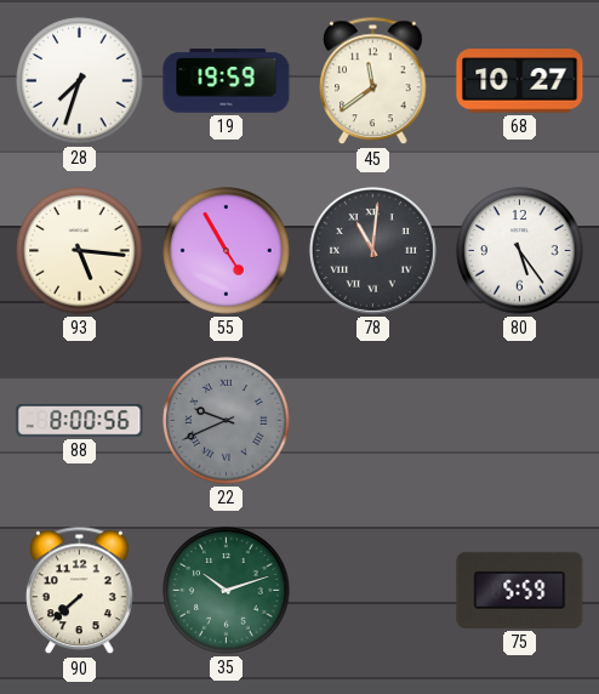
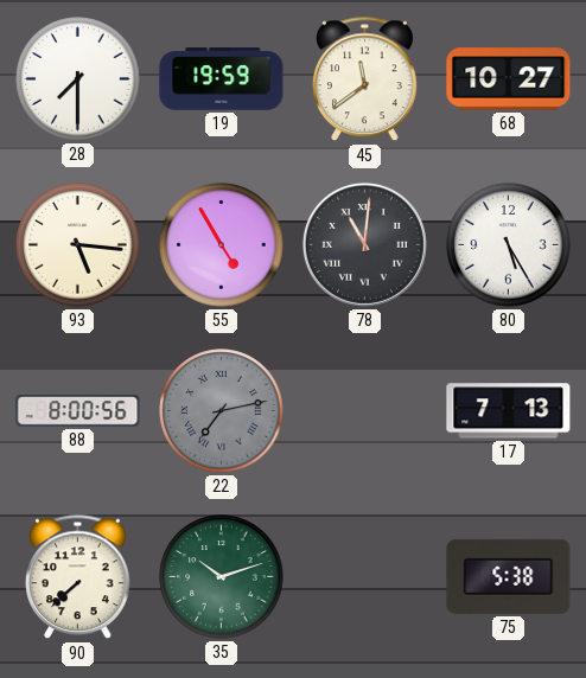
28: 7:33 -> 7:30
80: 5:24 -> 5:25
22: 9:41 -> 7:13
17: none -> 7:13
75: 5:59 -> 5:38
